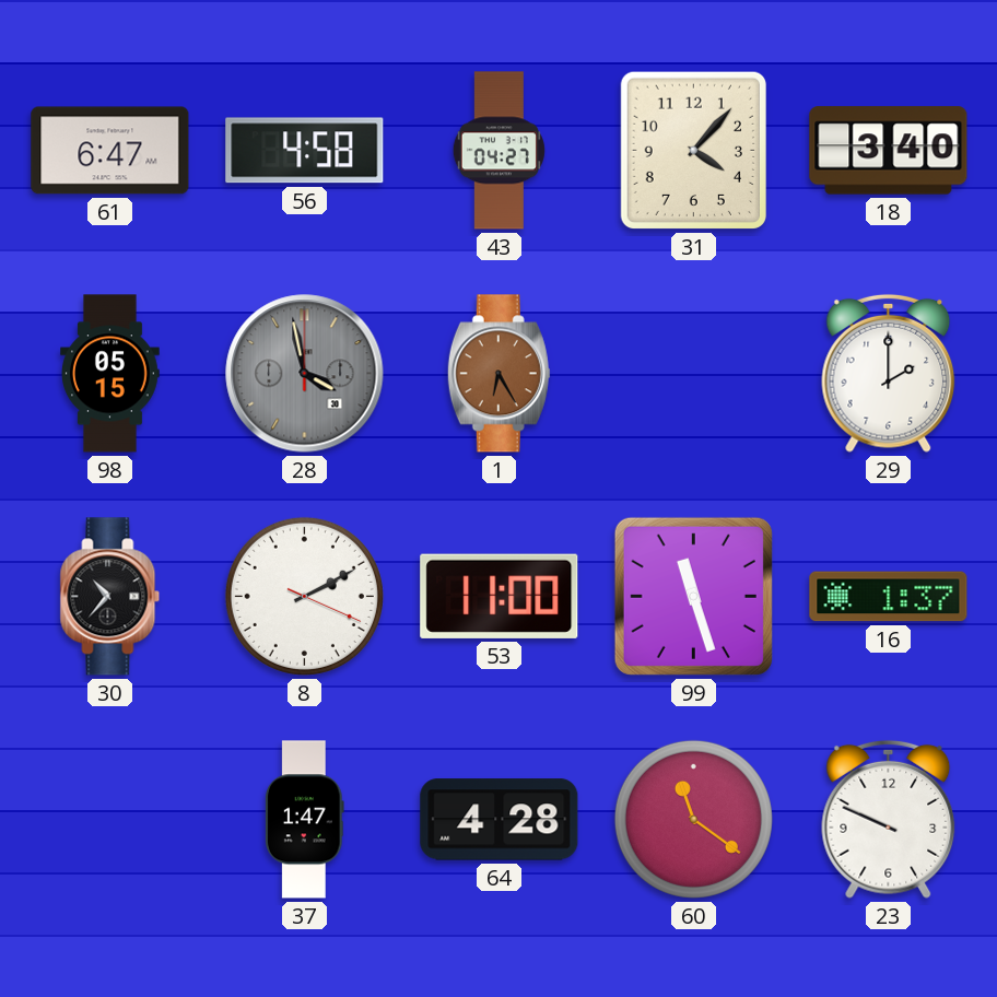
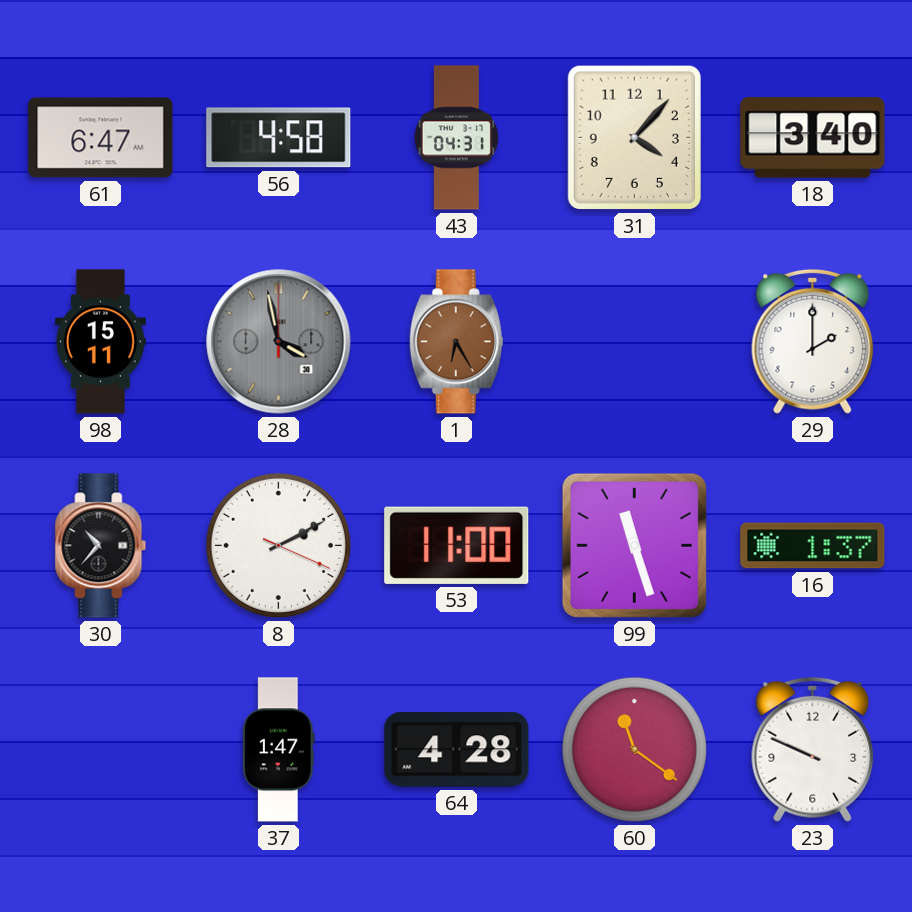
43: 04:27 -> 04:31
98: 05:15 -> 15:11
